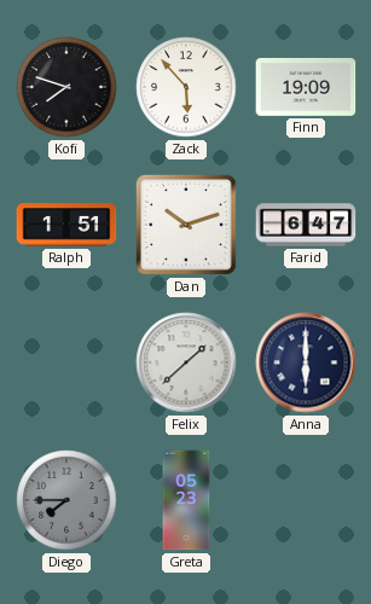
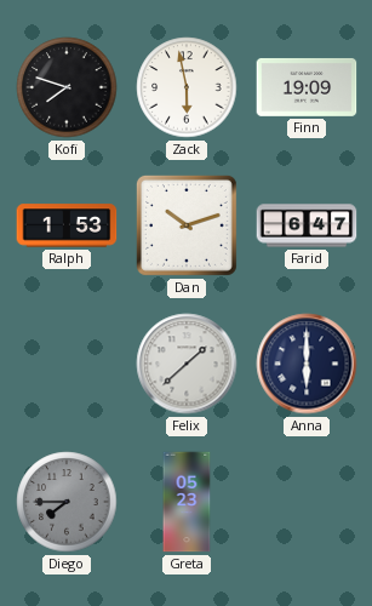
Zack: 5:53 -> 5:58
Ralph: 1:51 -> 1:53
